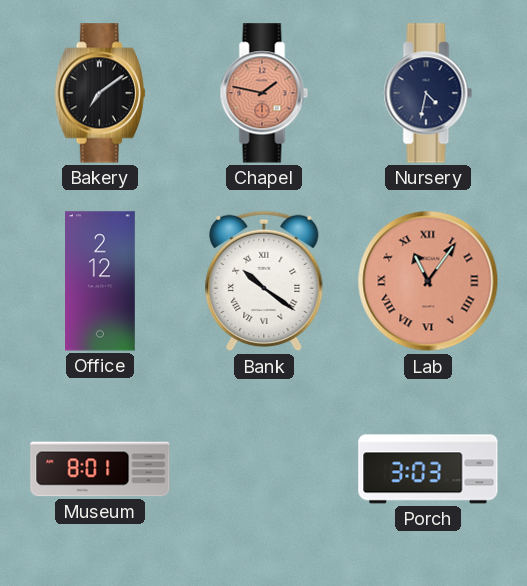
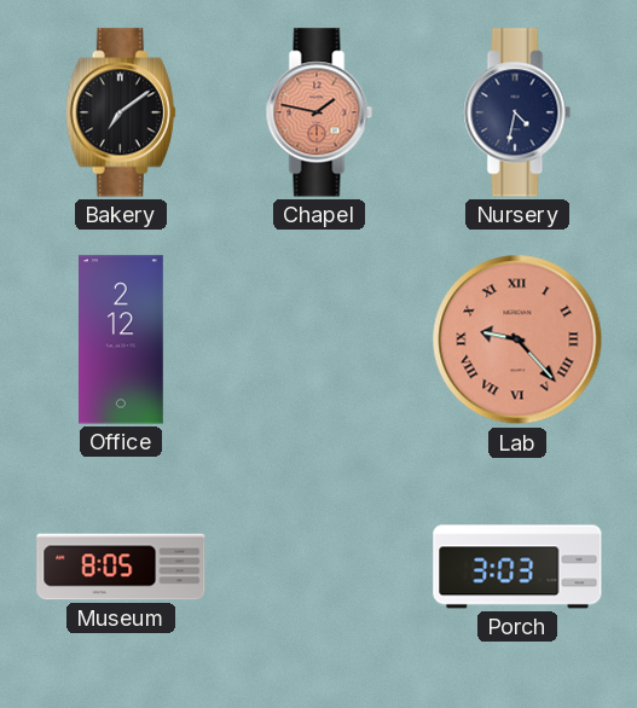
Bank: 10:21 -> none
Lab: 11:06 -> 9:23
Museum: 8:01 -> 8:05
